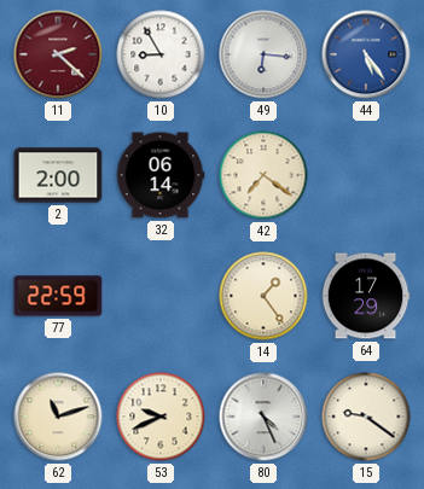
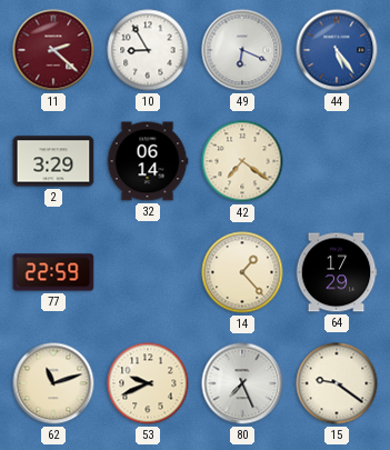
49: 6:16 -> 6:19
2: 2:00 -> 3:29
14: 1:24 -> 1:23
80: 4:26 -> 7:26
